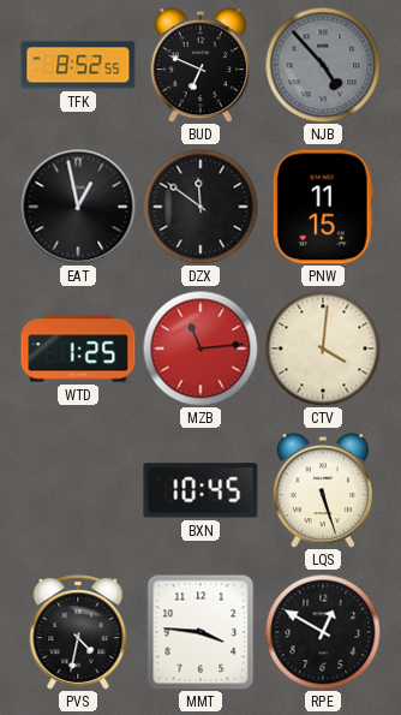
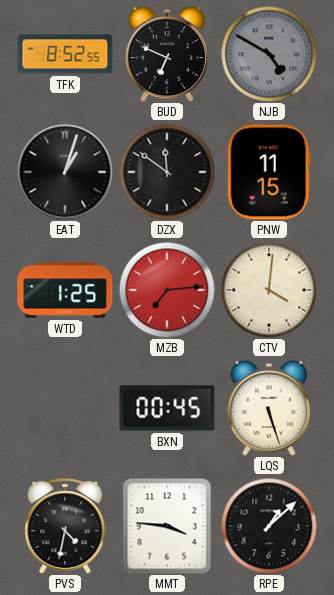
NJB: 4:53 -> 4:50
EAT: 12:58 -> 1:03
MZB: 11:14 -> 7:14
BXN: 10:45 -> 00:45
RPE: 12:50 -> 1:08
